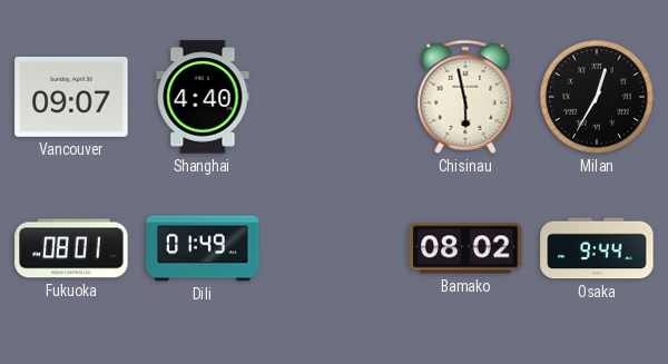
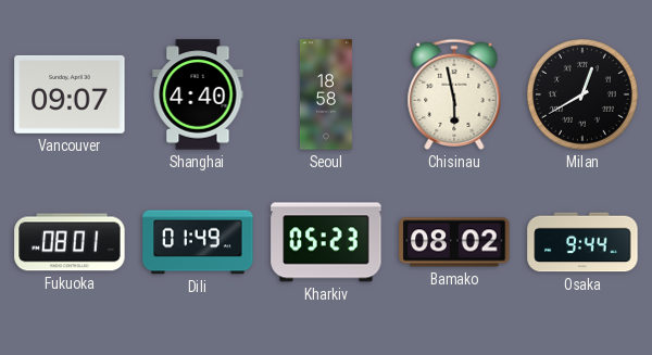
Seoul: none -> 18:58
Milan: 12:35 -> 12:40
Kharkiv: none -> 05:23
